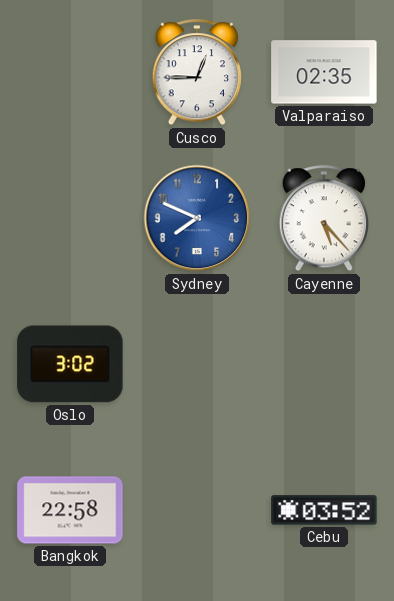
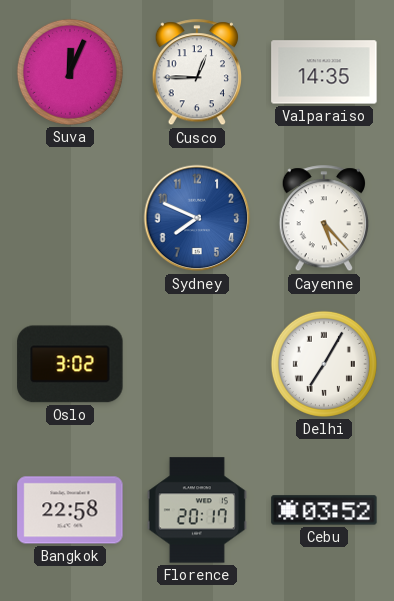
Suva: none -> 12:04
Valparaiso: 02:35 -> 14:35
Delhi: none -> 7:05
Florence: none -> 20:17
